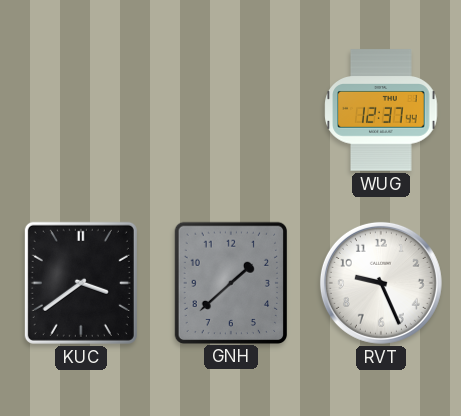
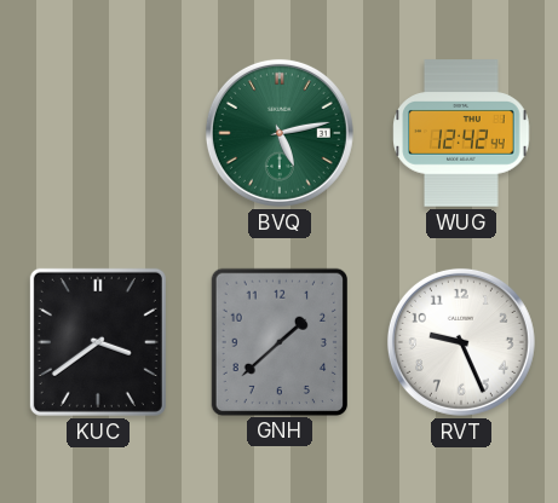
BVQ: none -> 5:13
WUG: 12:37 -> 12:42
